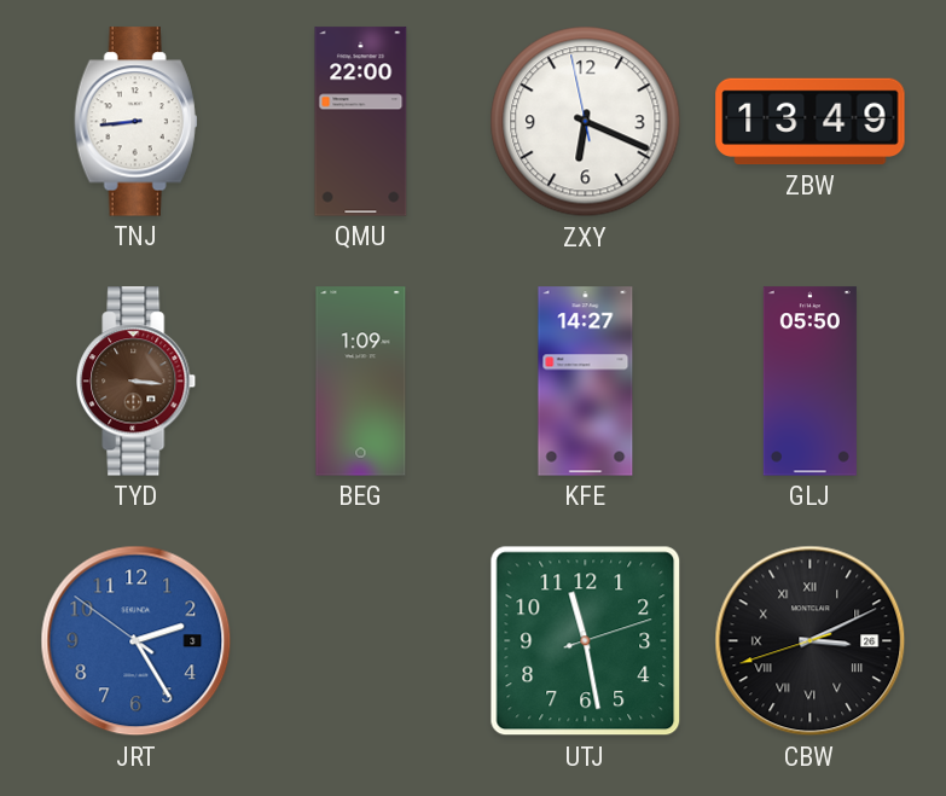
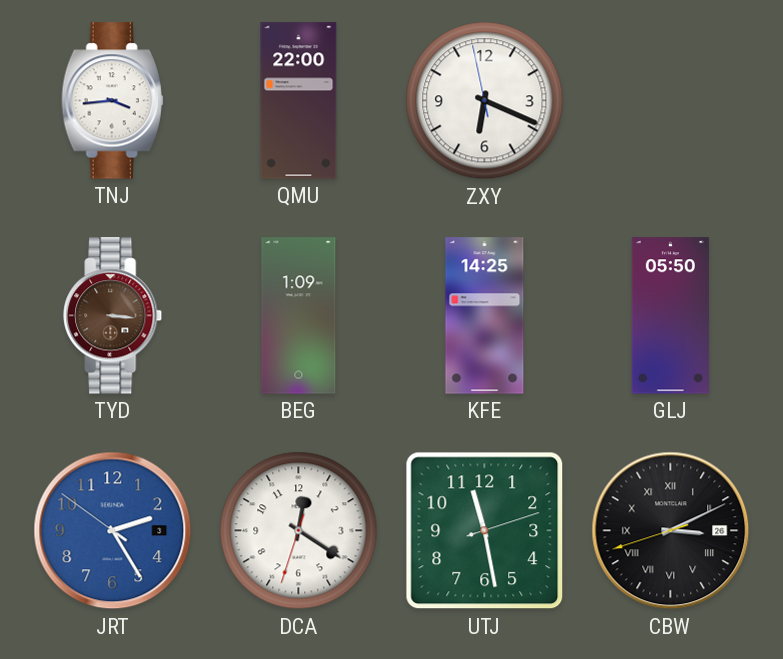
TNJ: 8:44 -> 3:44
ZBW: 13:49 -> none
KFE: 14:27 -> 14:25
DCA: none -> 12:20
